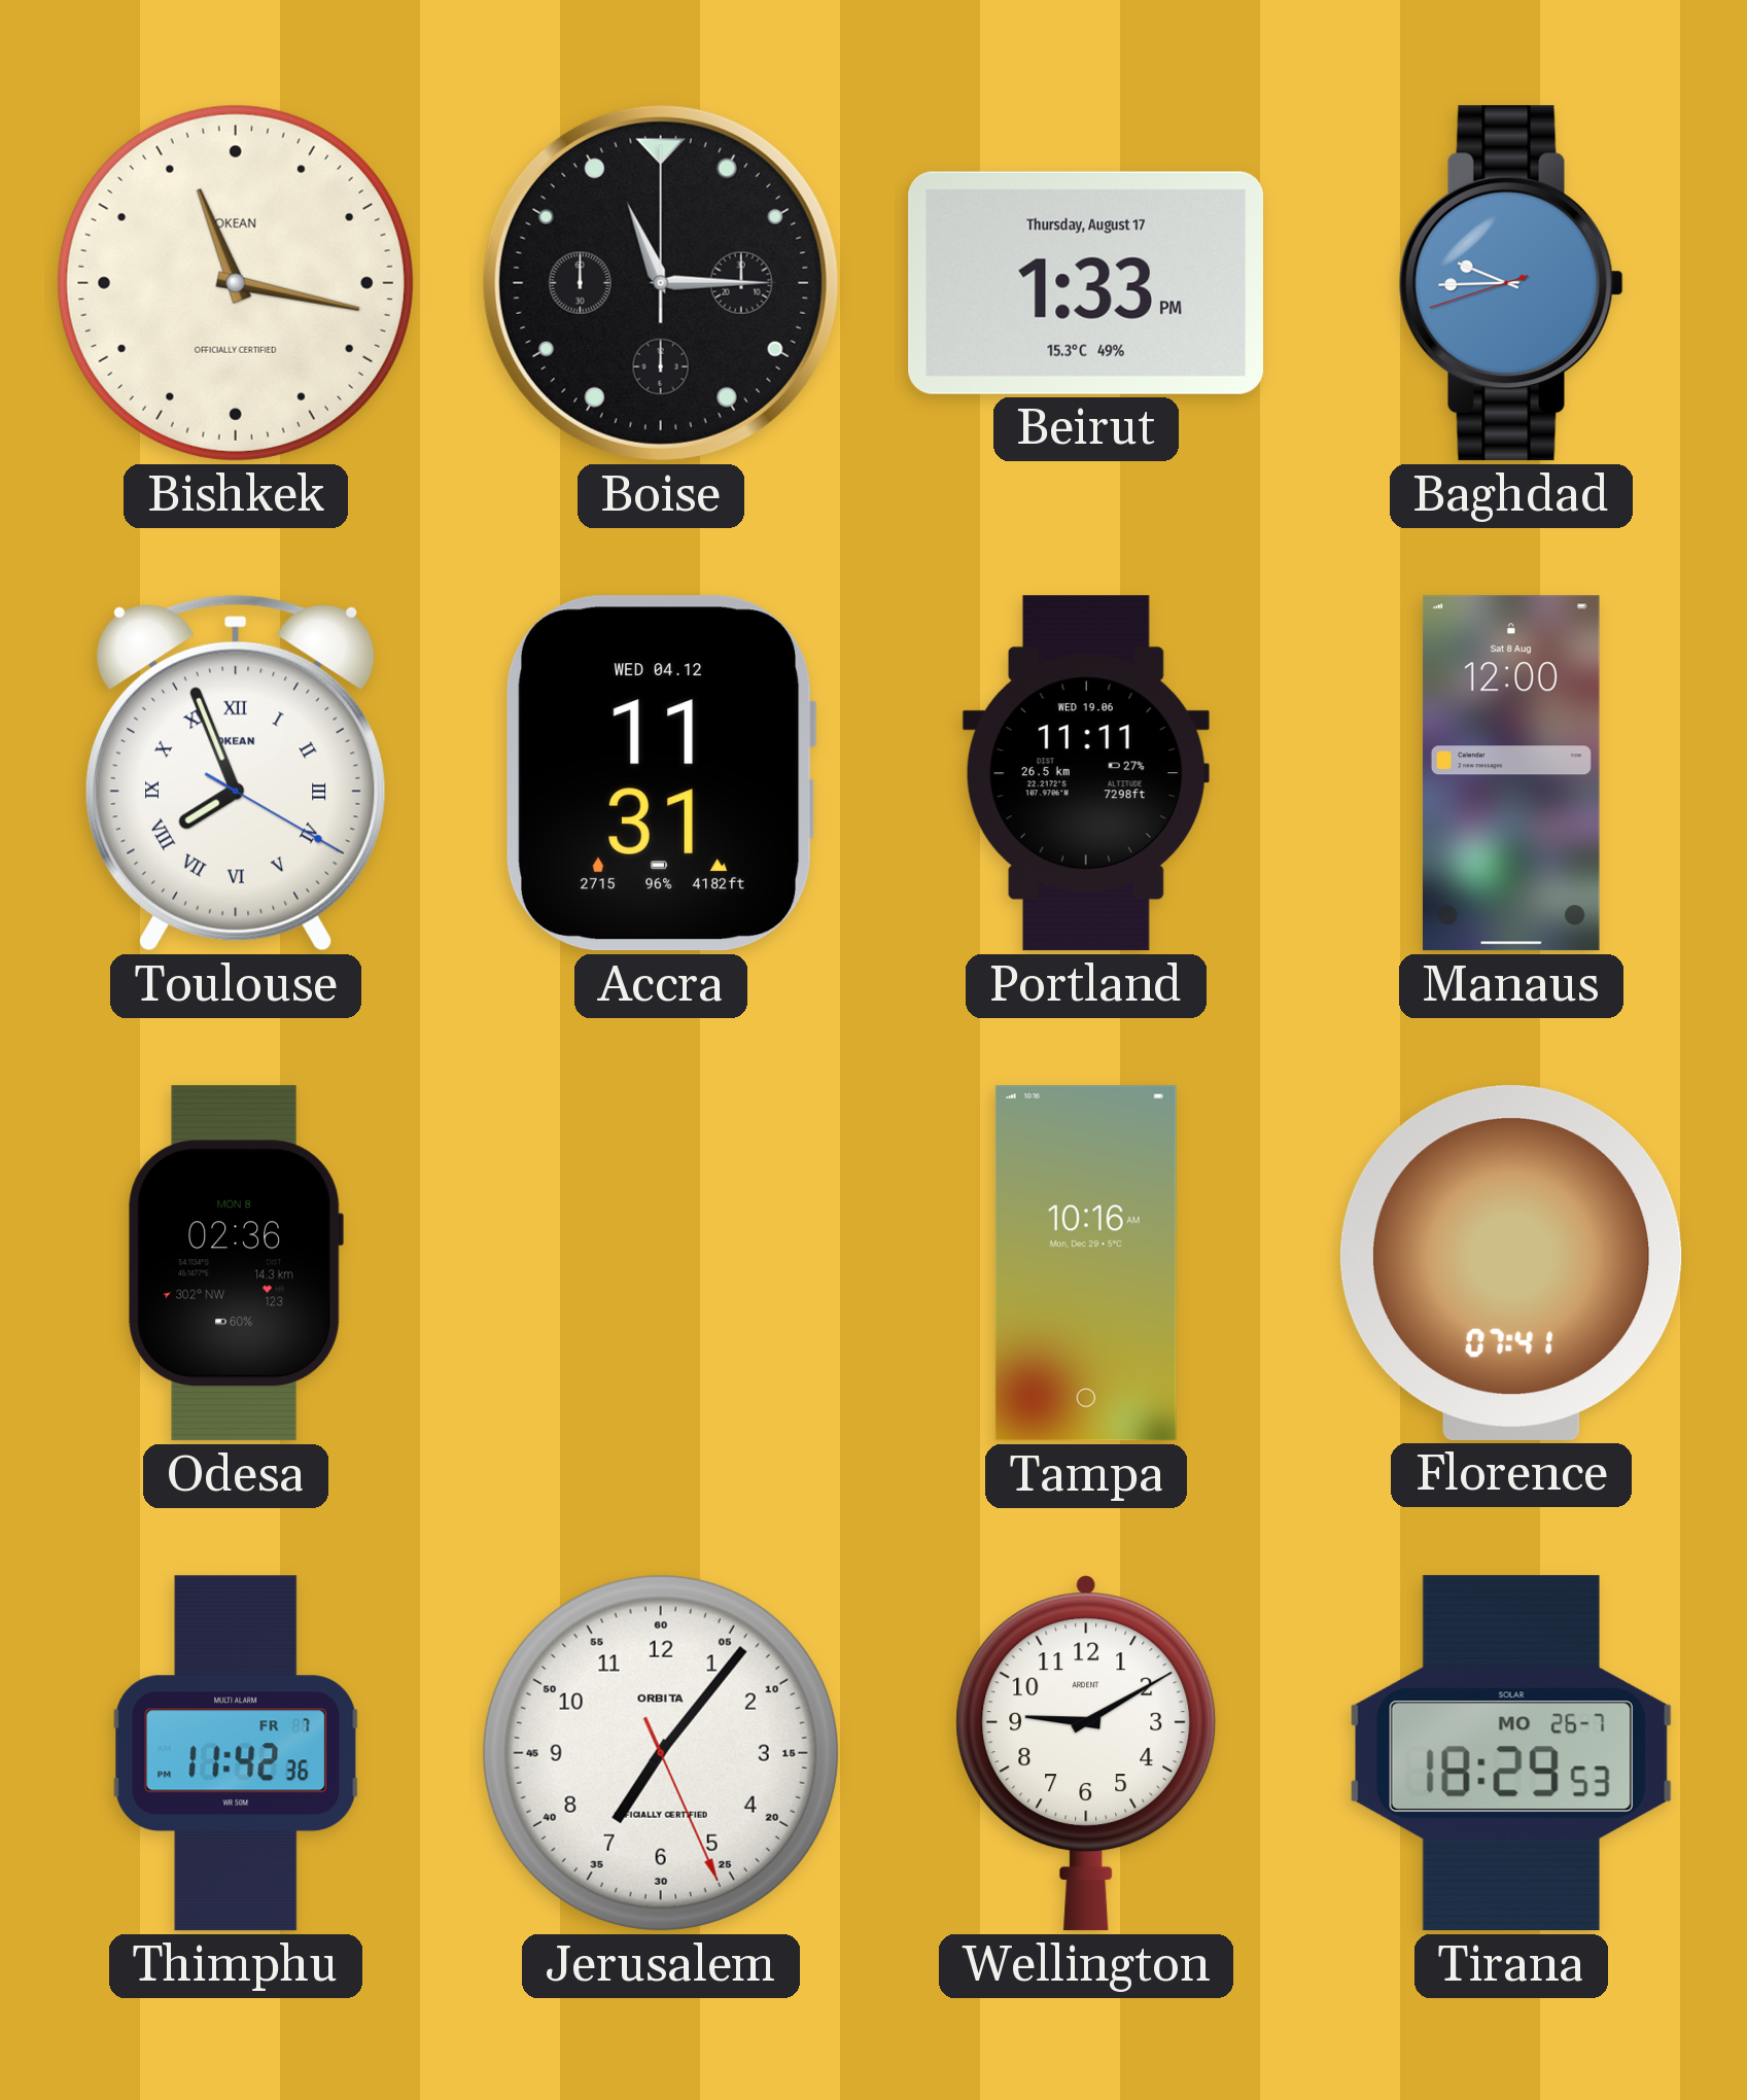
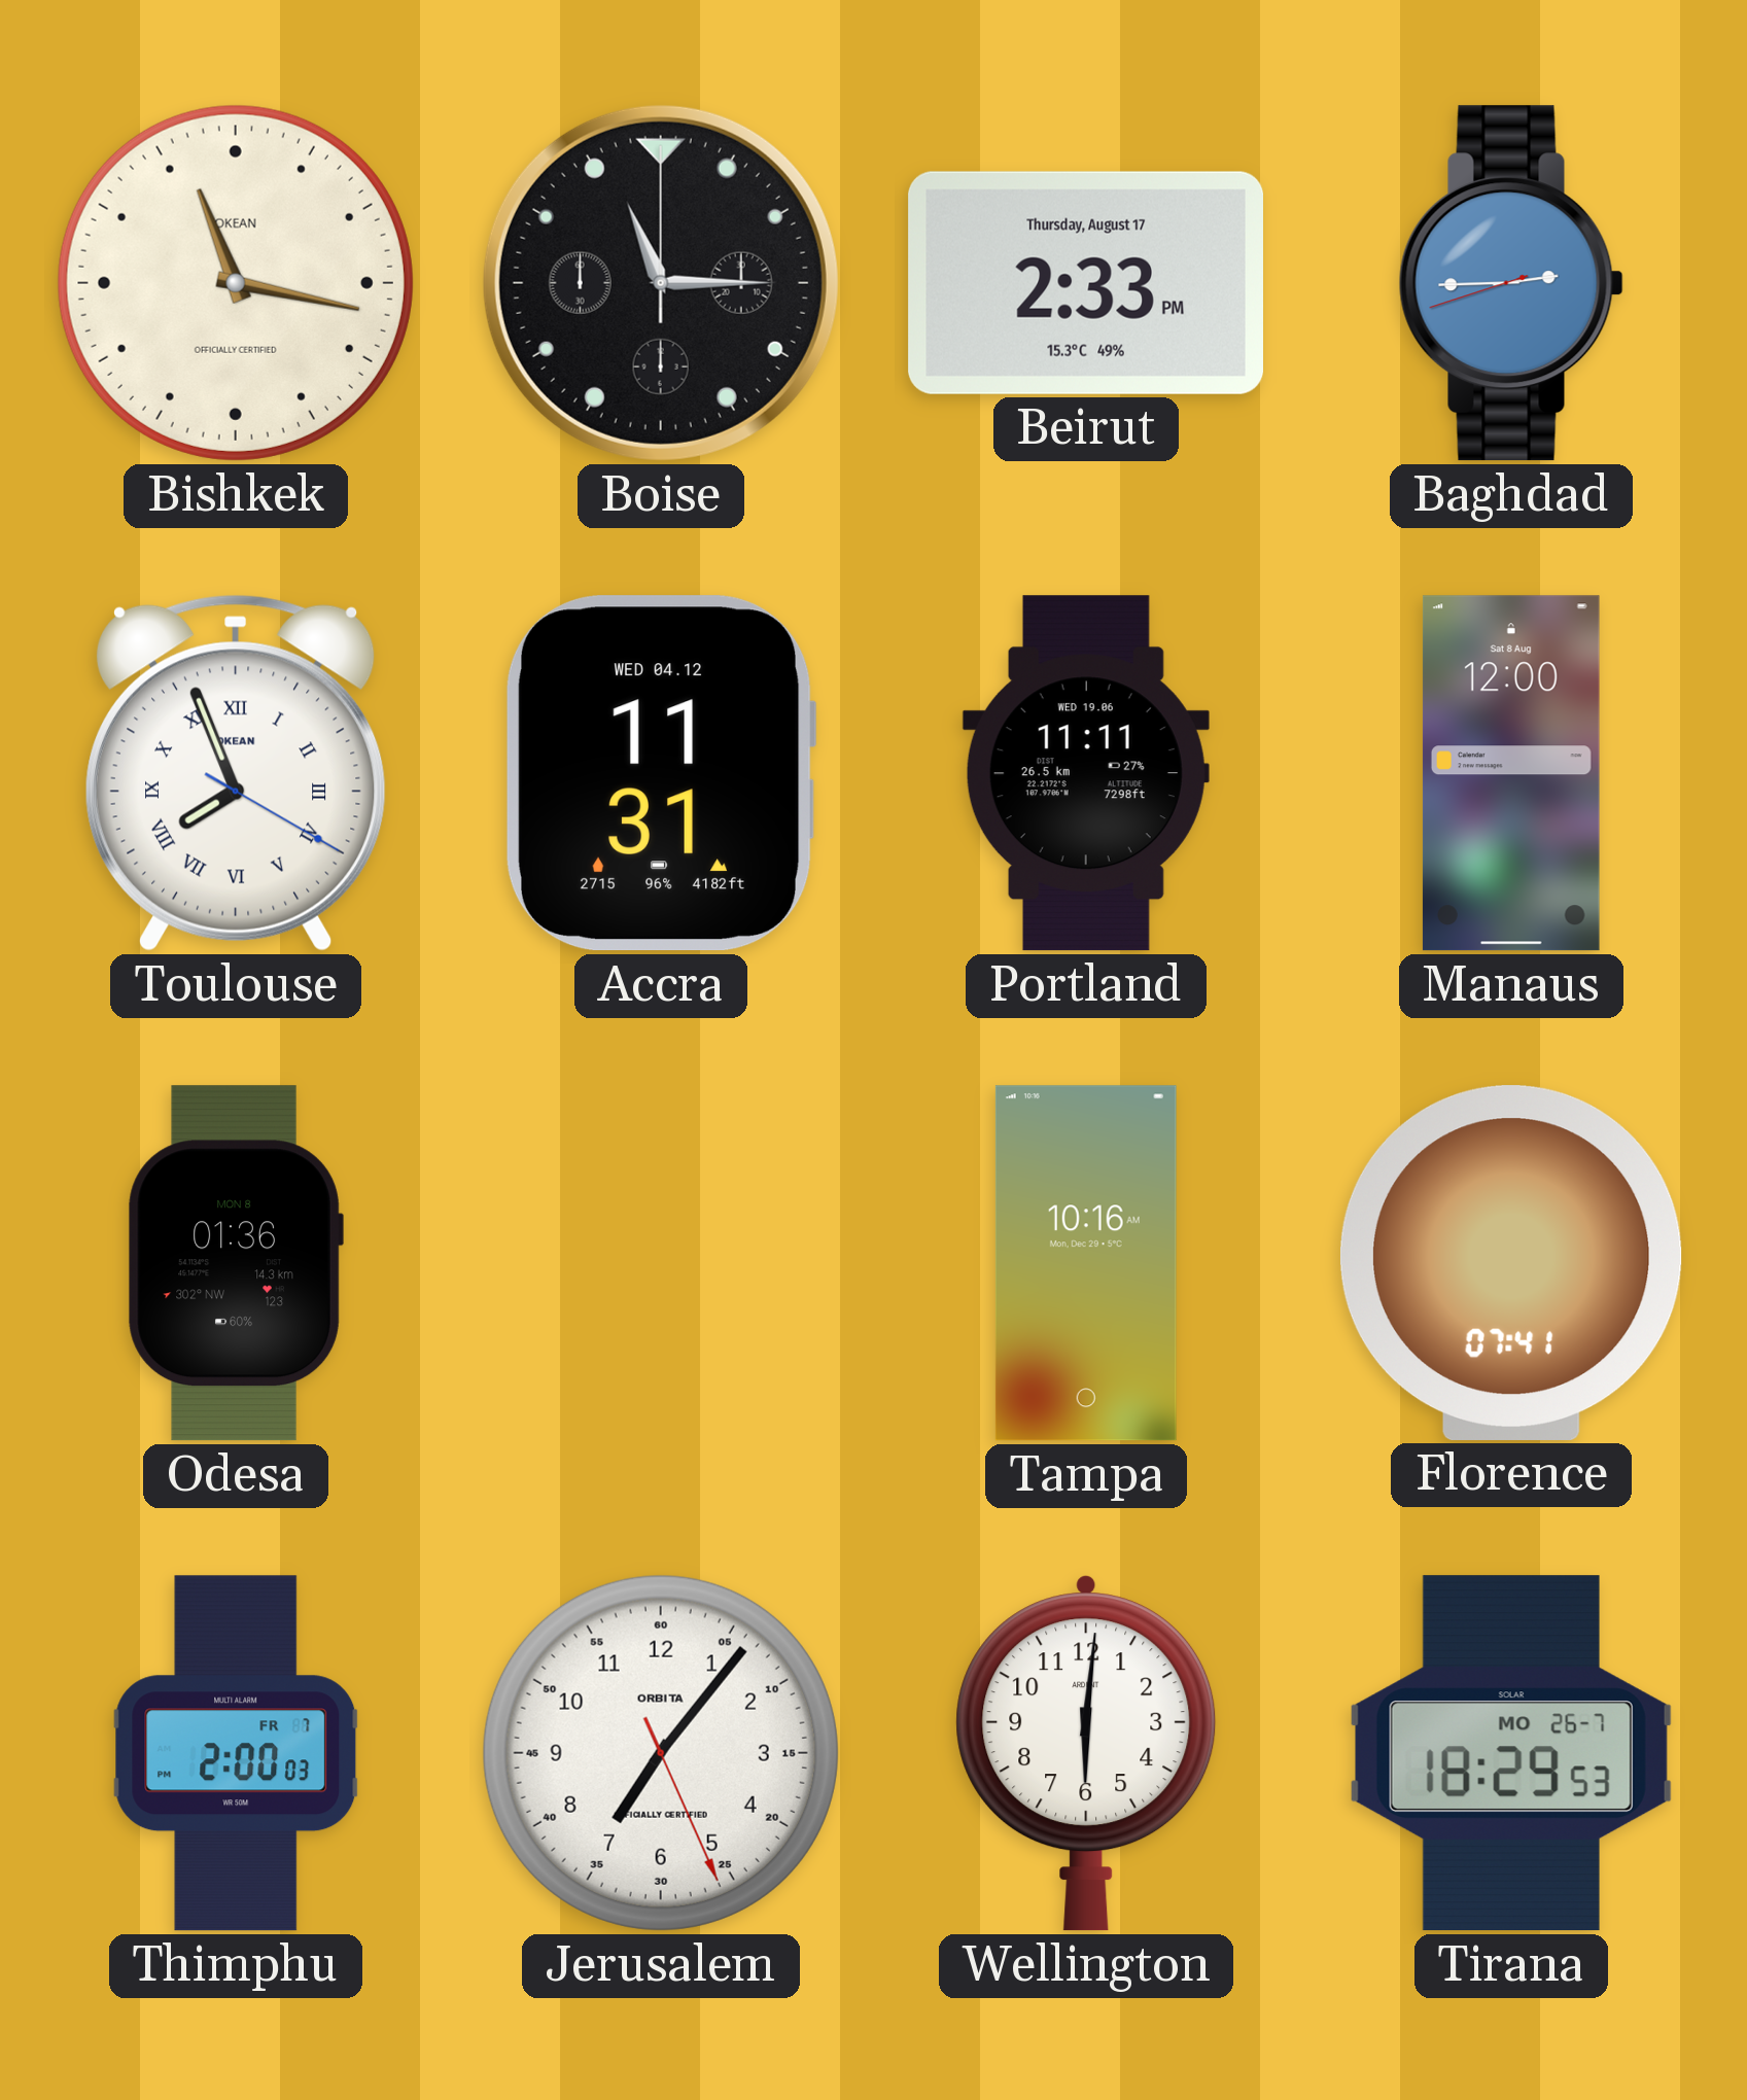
Beirut: 1:33 -> 2:33
Baghdad: 9:44 -> 2:44
Odesa: 02:36 -> 01:36
Thimphu: 11:42 -> 2:00
Wellington: 9:10 -> 6:01
